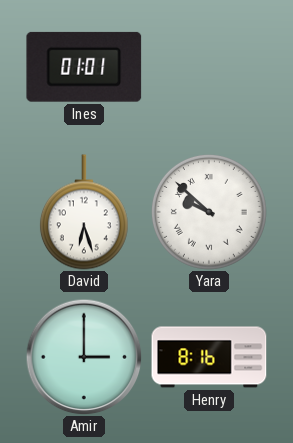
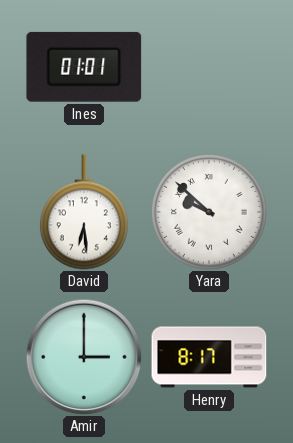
David: 6:27 -> 6:29
Henry: 8:16 -> 8:17
